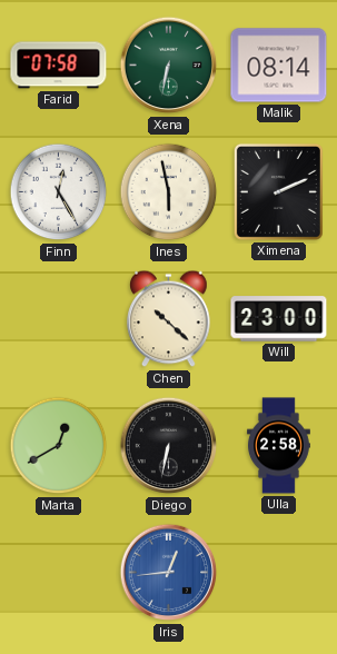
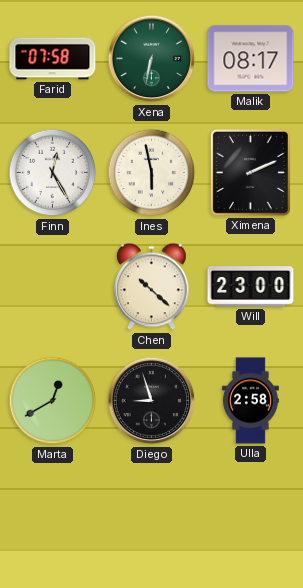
Malik: 08:14 -> 08:17
Diego: 6:32 -> 8:57
Iris: 12:44 -> none
